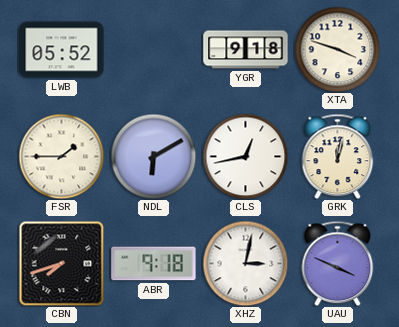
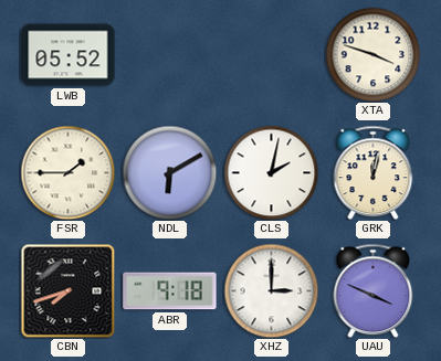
YGR: 9:18 -> none
CLS: 12:43 -> 2:02
XHZ: 3:02 -> 3:00
